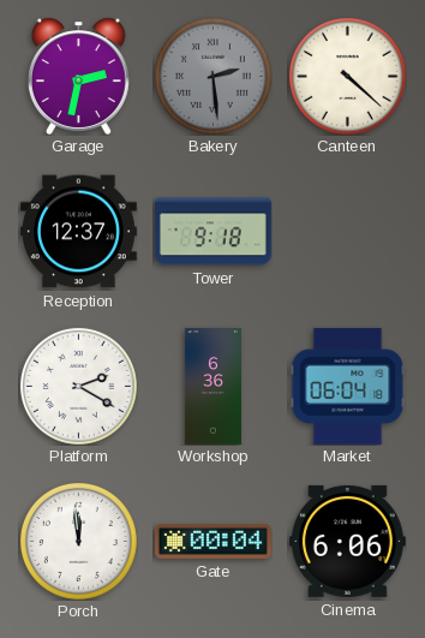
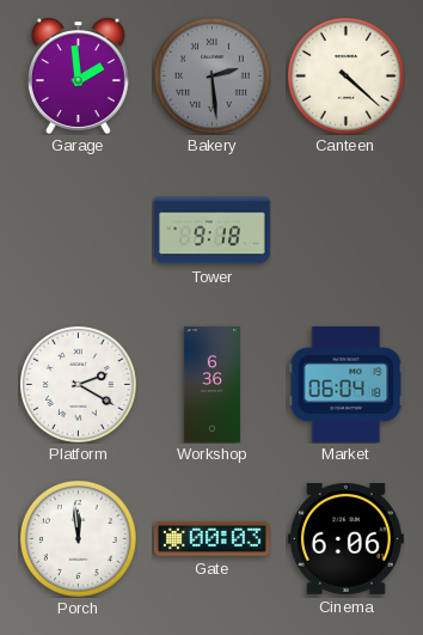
Garage: 2:32 -> 1:59
Reception: 12:37 -> none
Gate: 00:04 -> 00:03
